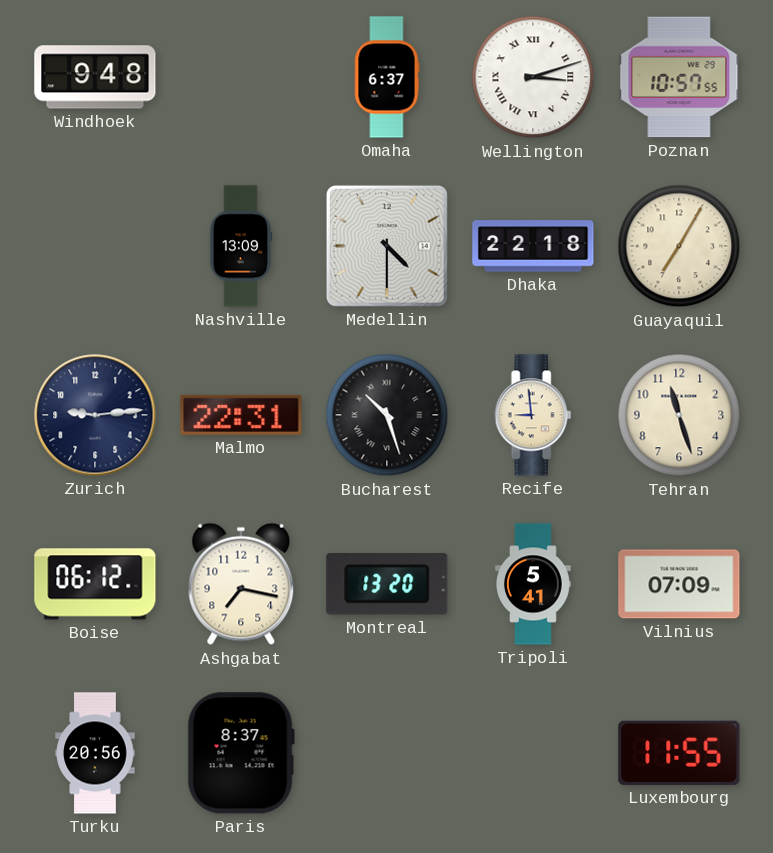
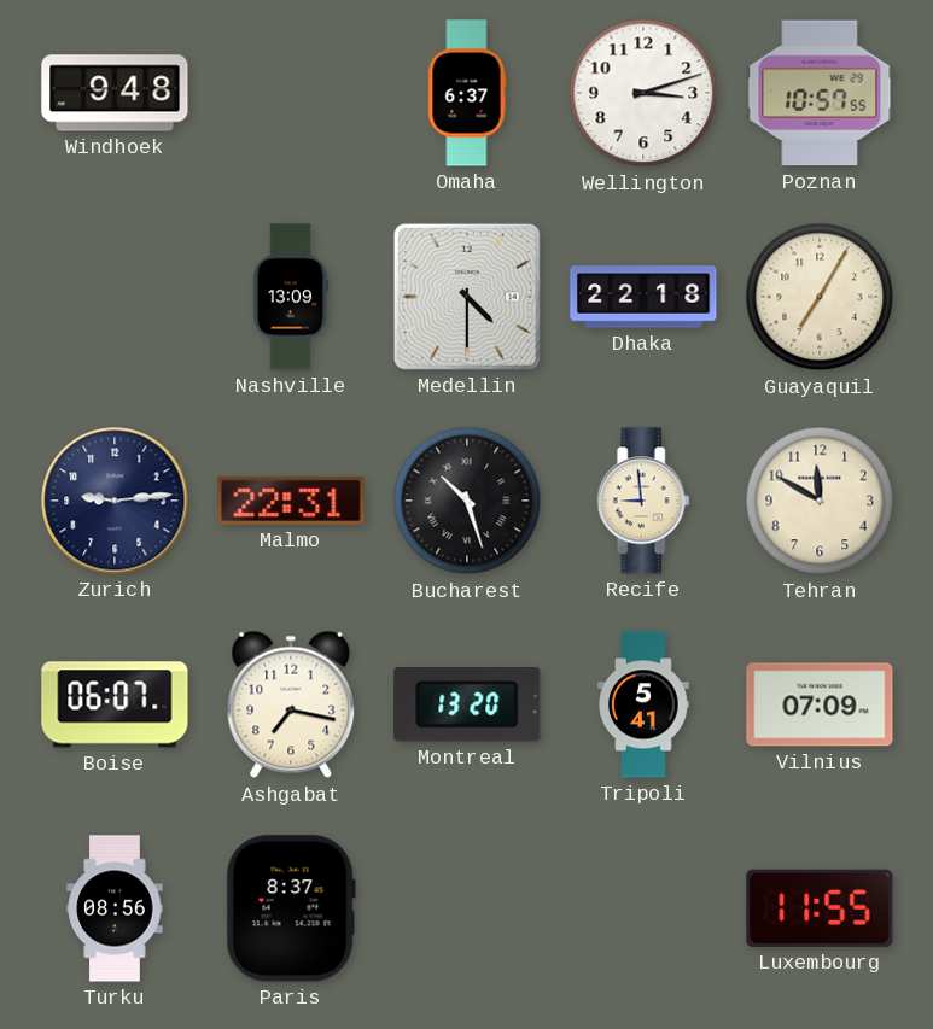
Wellington numerals: Roman -> Arabic
Tehran: 11:27 -> 11:50
Boise: 06:12 -> 06:07
Turku: 20:56 -> 08:56
